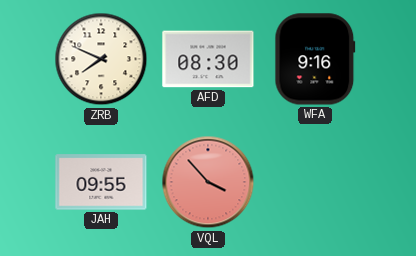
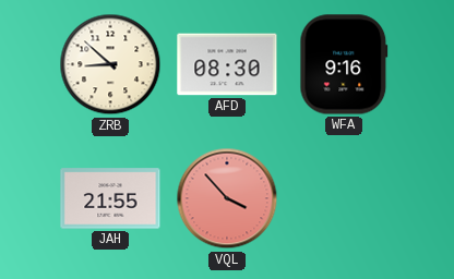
ZRB: 7:49 -> 8:52
JAH: 09:55 -> 21:55
